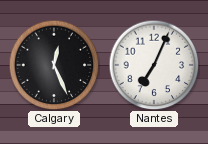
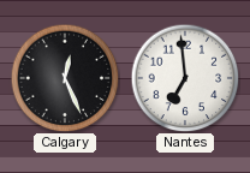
Nantes: 7:04 -> 6:59
